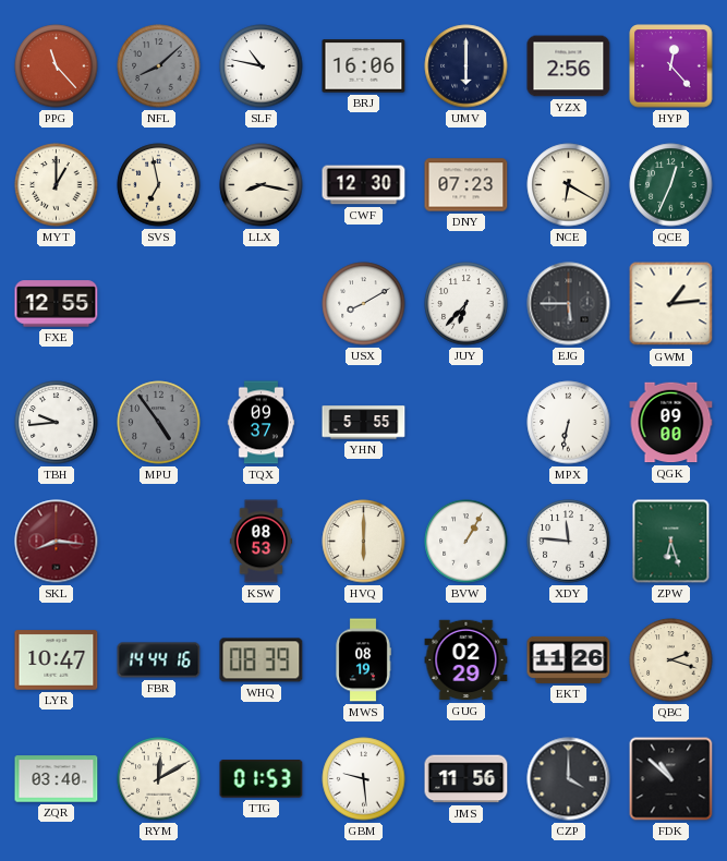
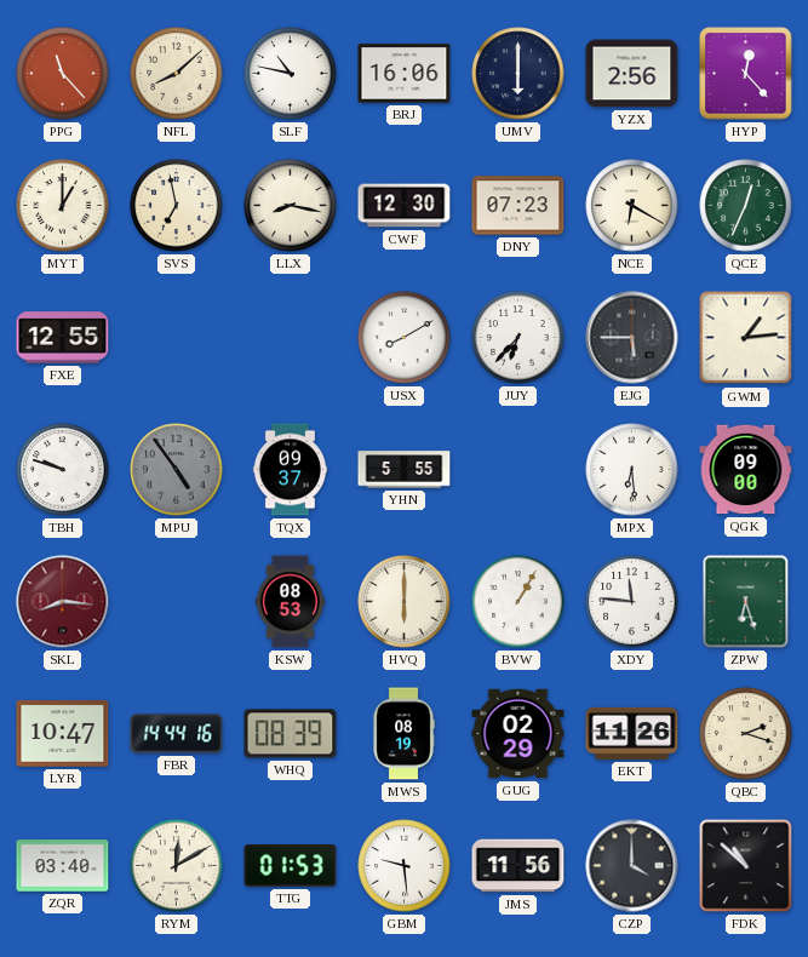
NFL dial: grey -> cream
TBH: 9:44 -> 9:48
MPX: 6:32 -> 6:29
